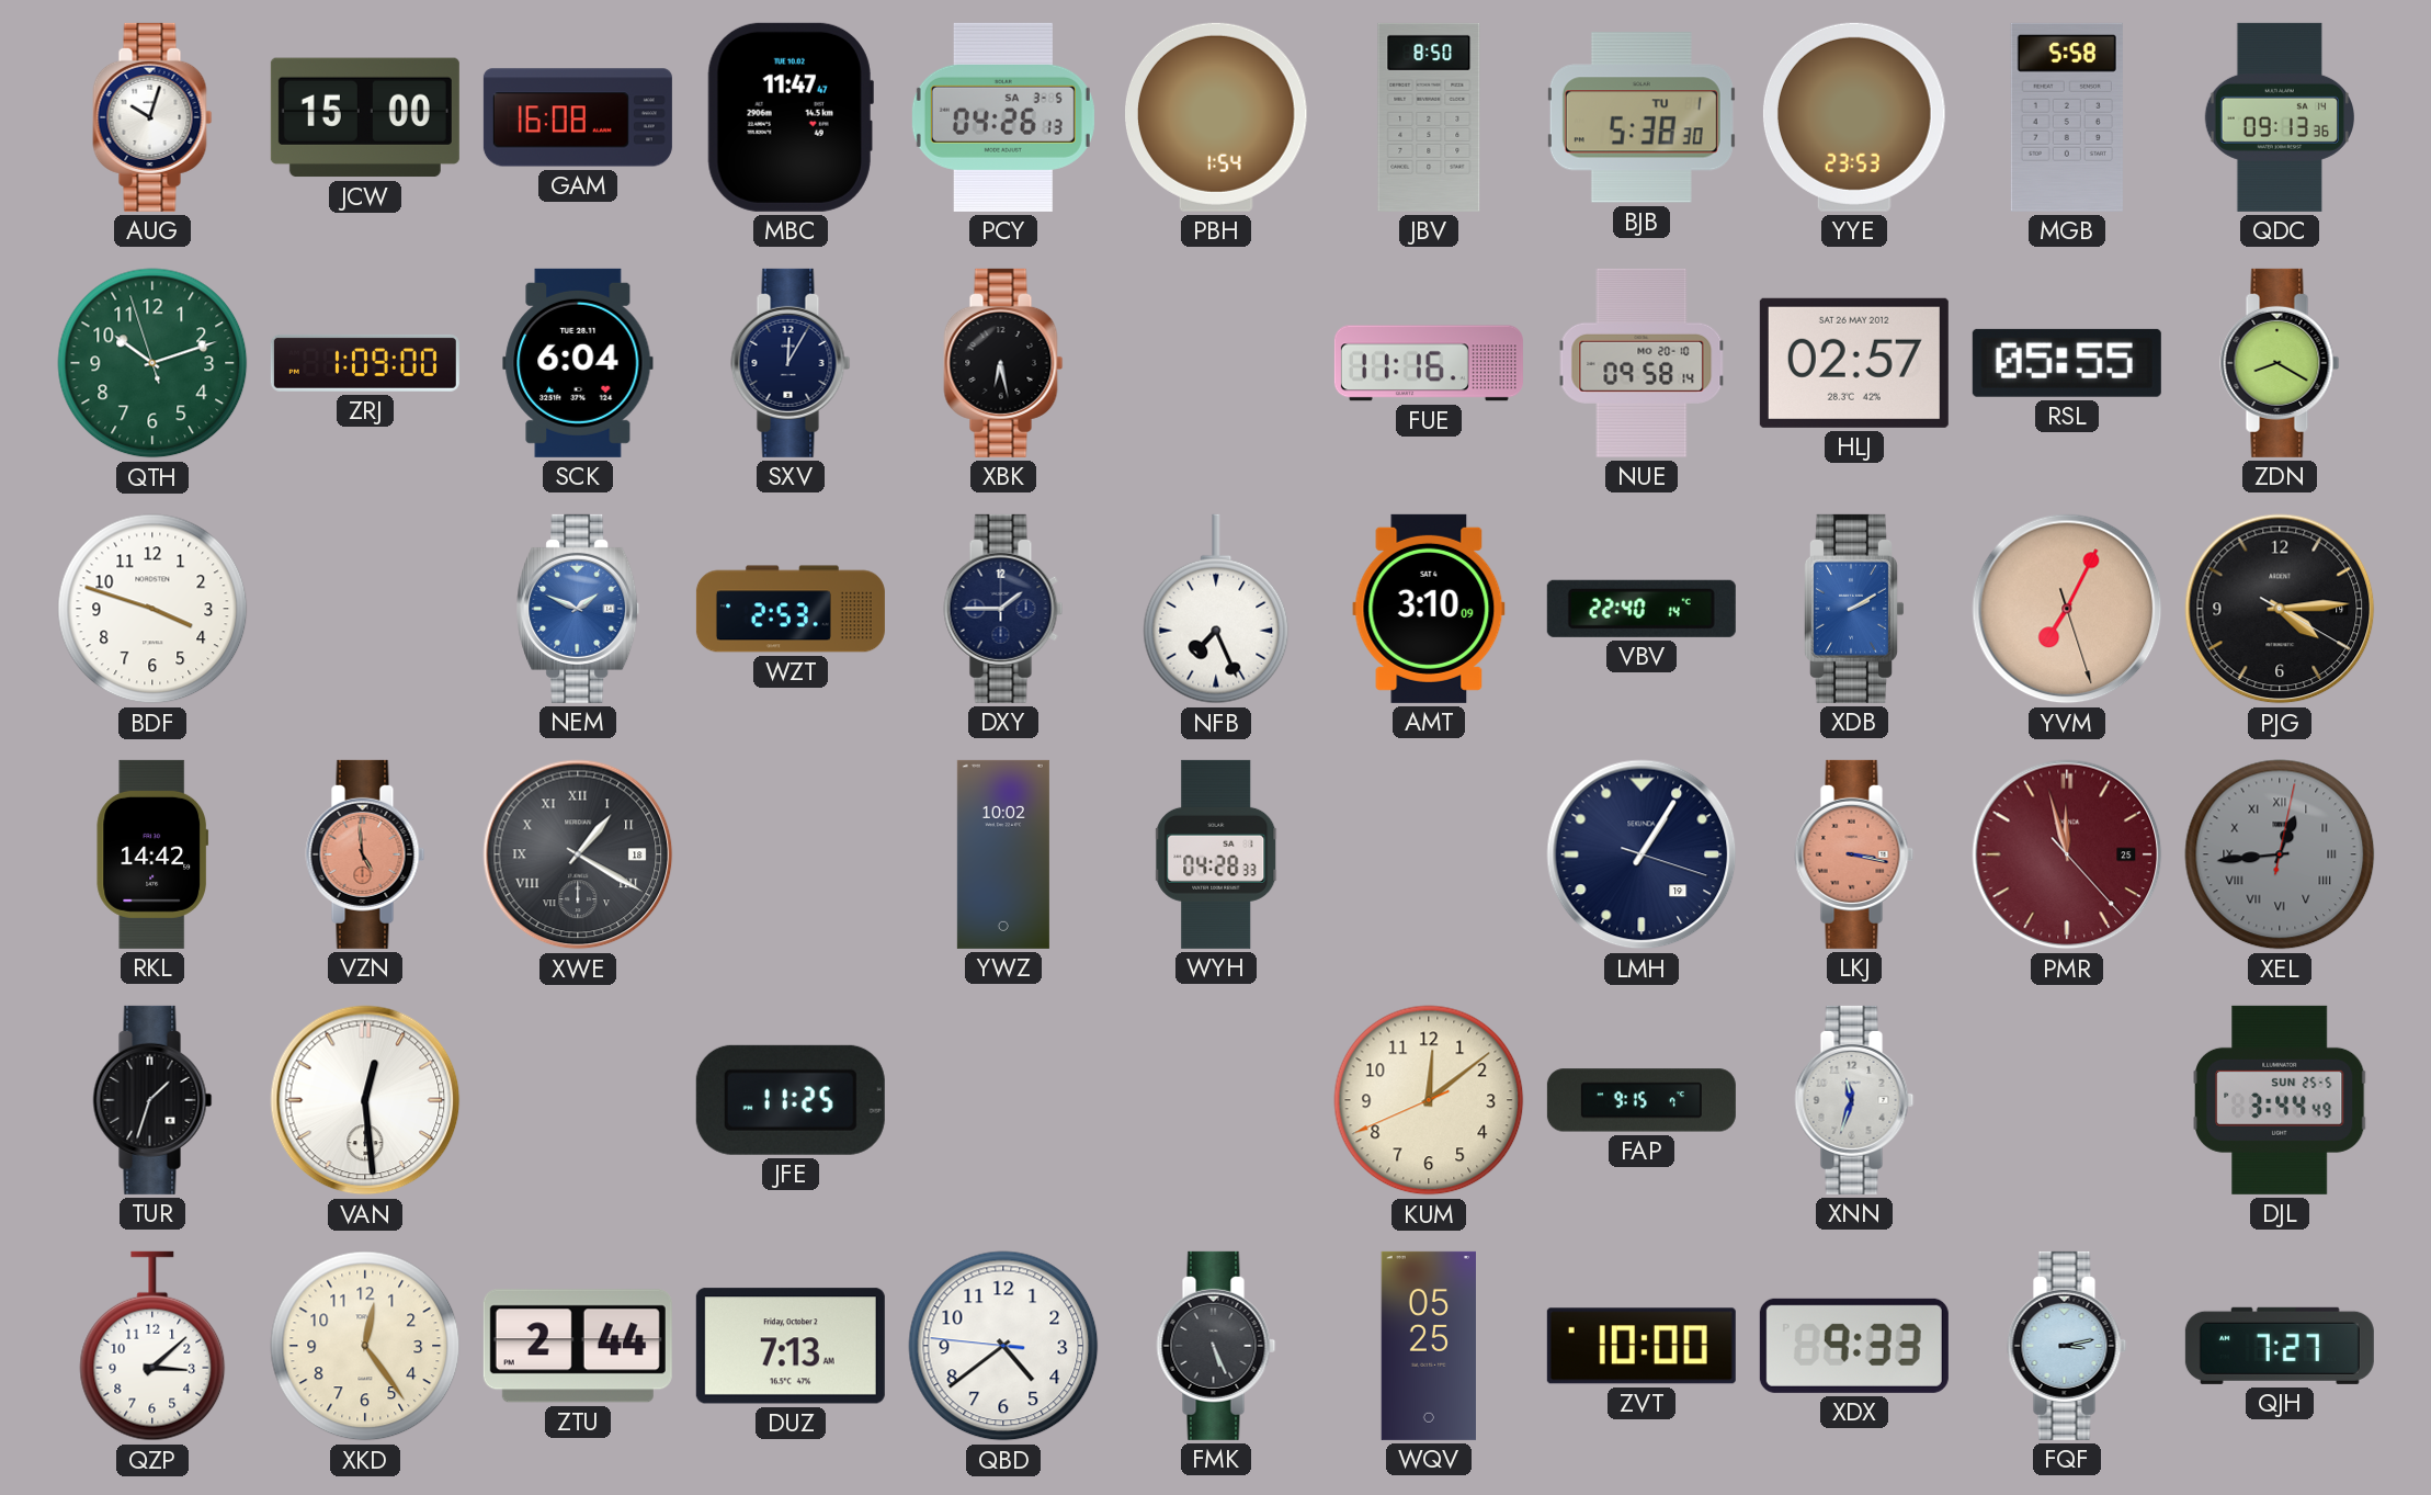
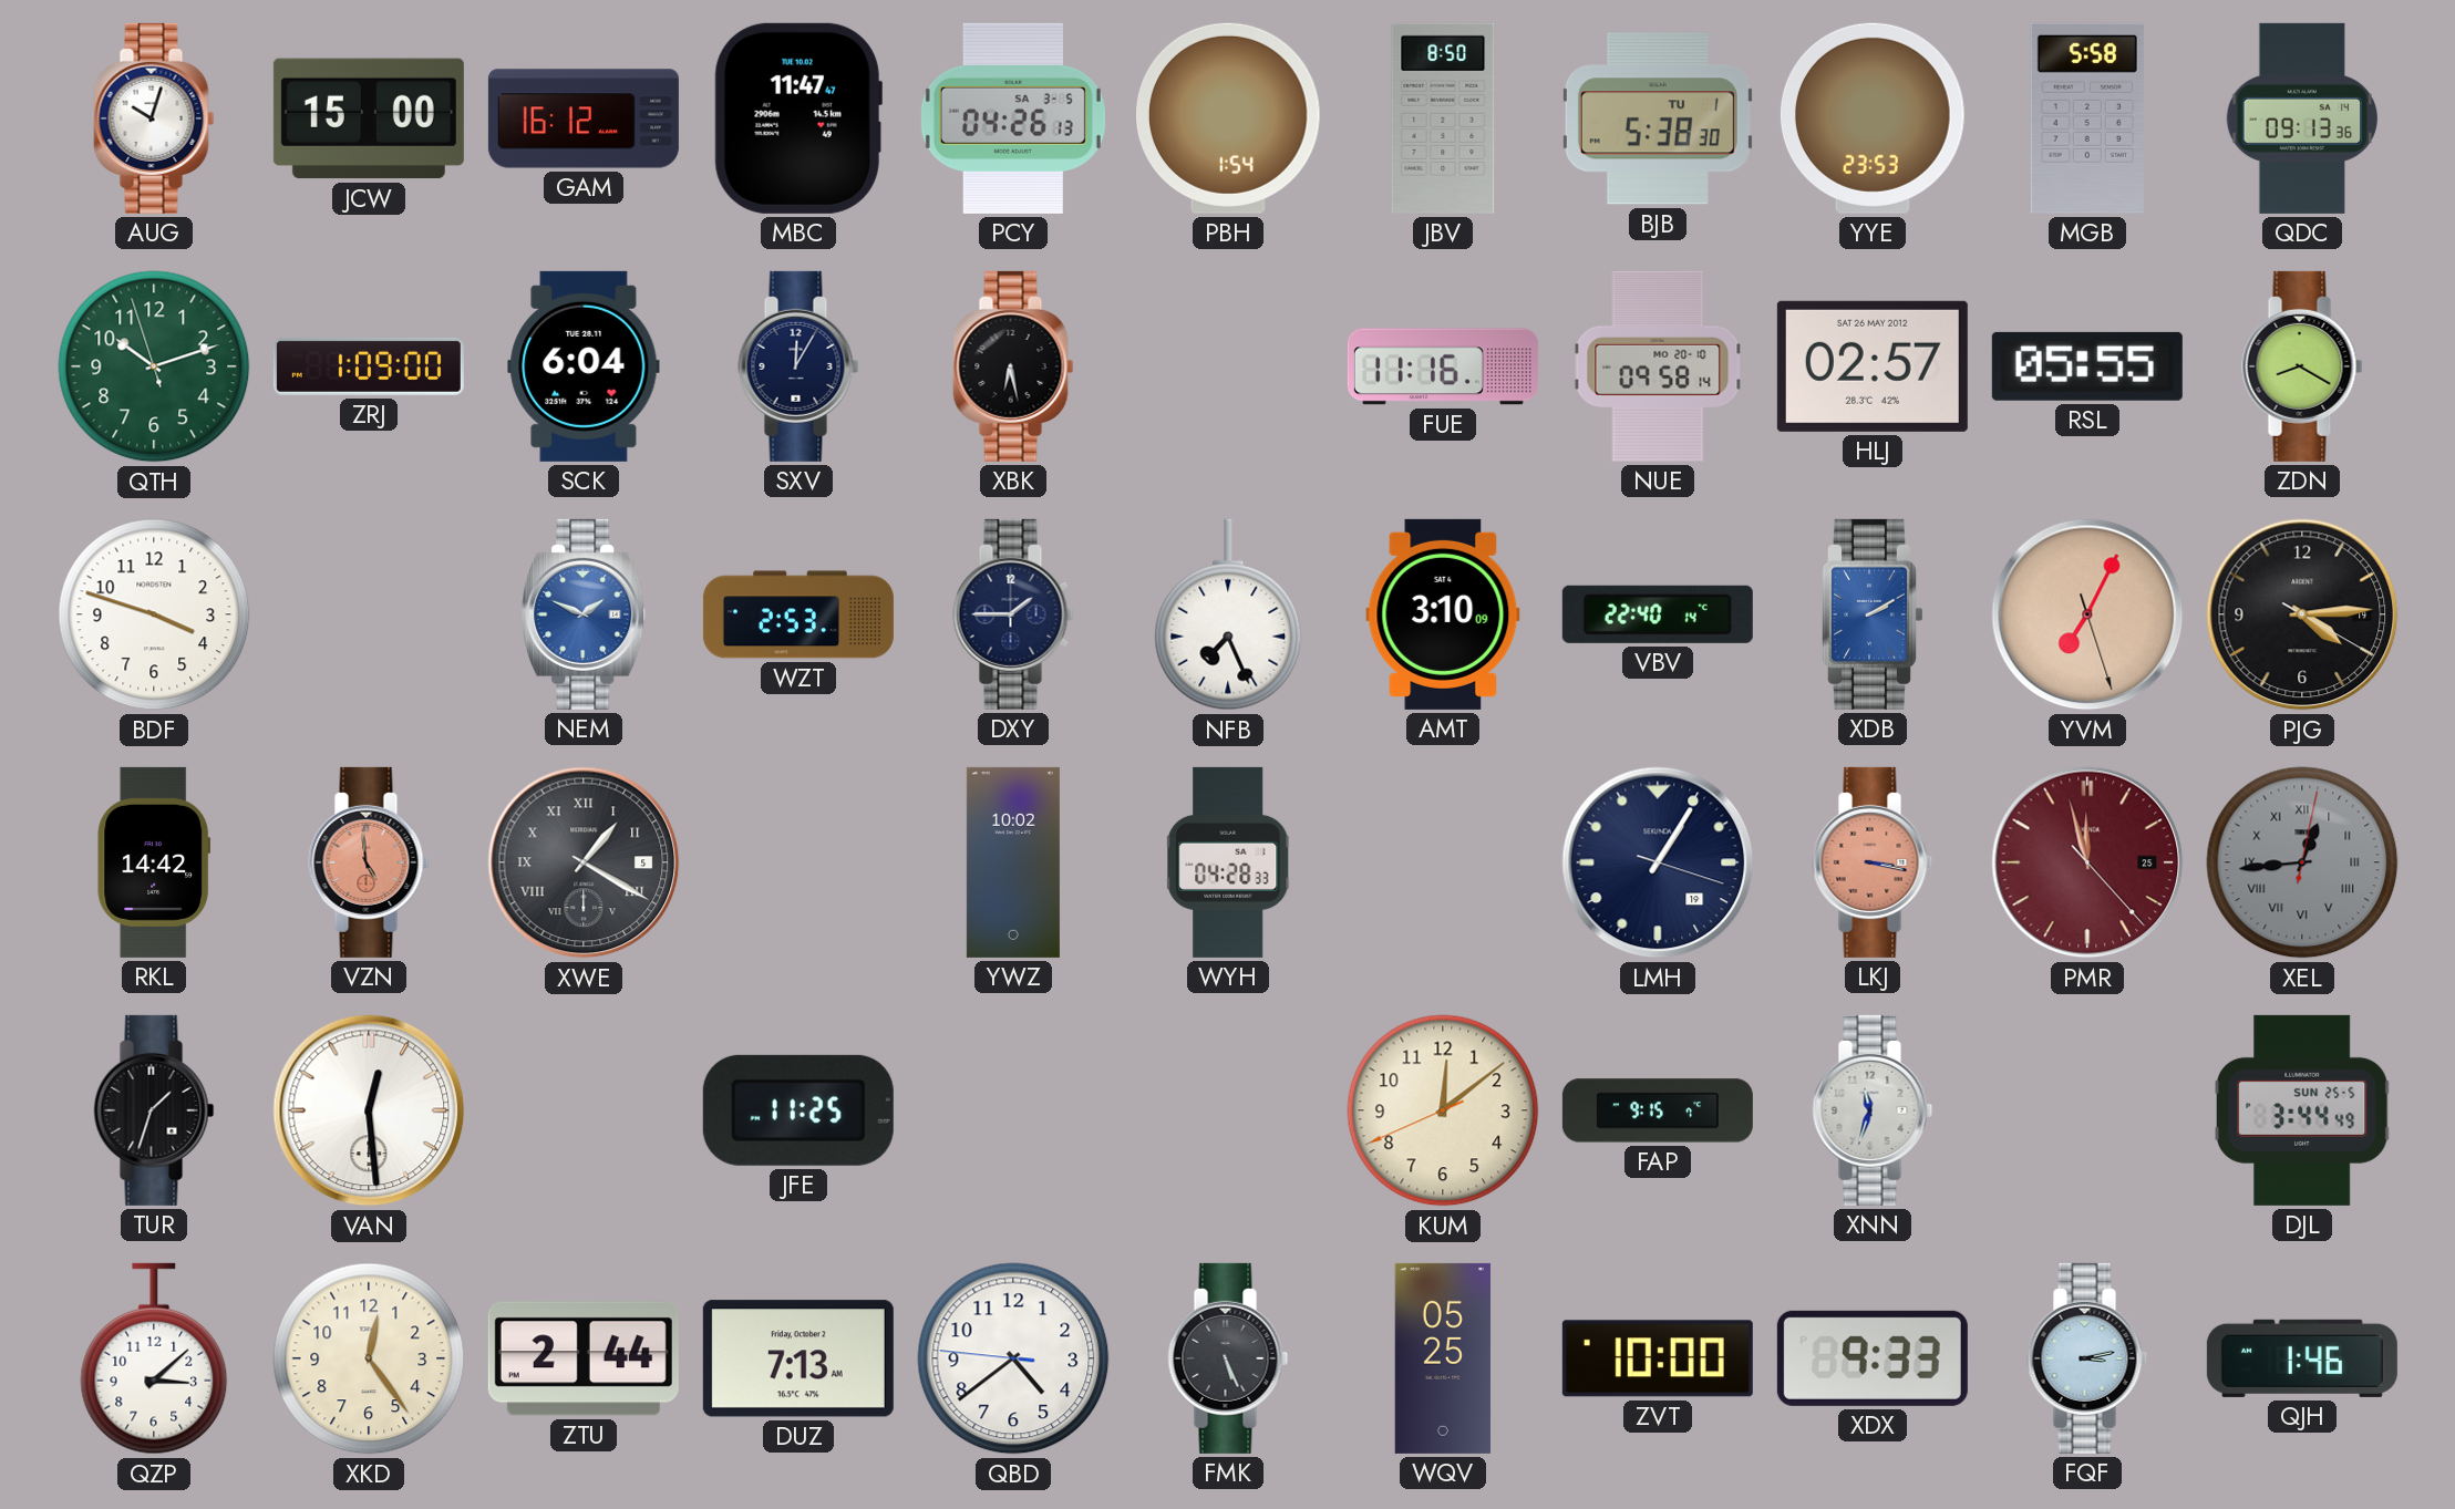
GAM: 16:08 -> 16:12
XWE date: 18 -> 5
QJH: 7:27 -> 1:46
